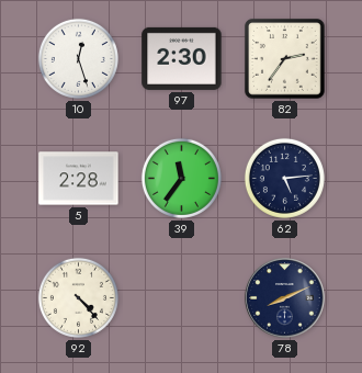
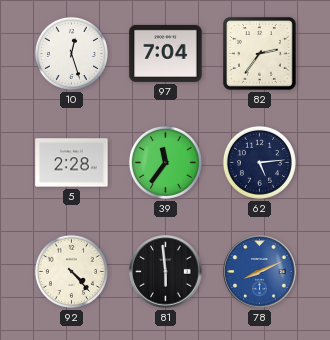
97: 2:30 -> 7:04
81: none -> 5:59
78 dial: navy -> blue
